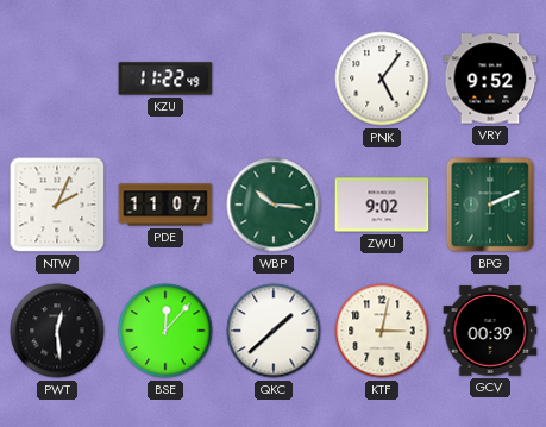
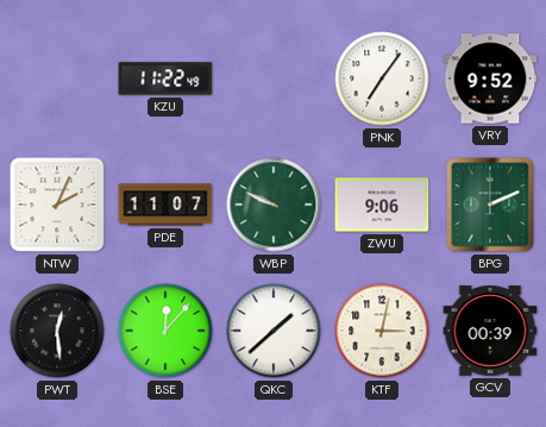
PNK: 5:06 -> 7:06
WBP: 10:16 -> 9:49
ZWU: 9:02 -> 9:06
